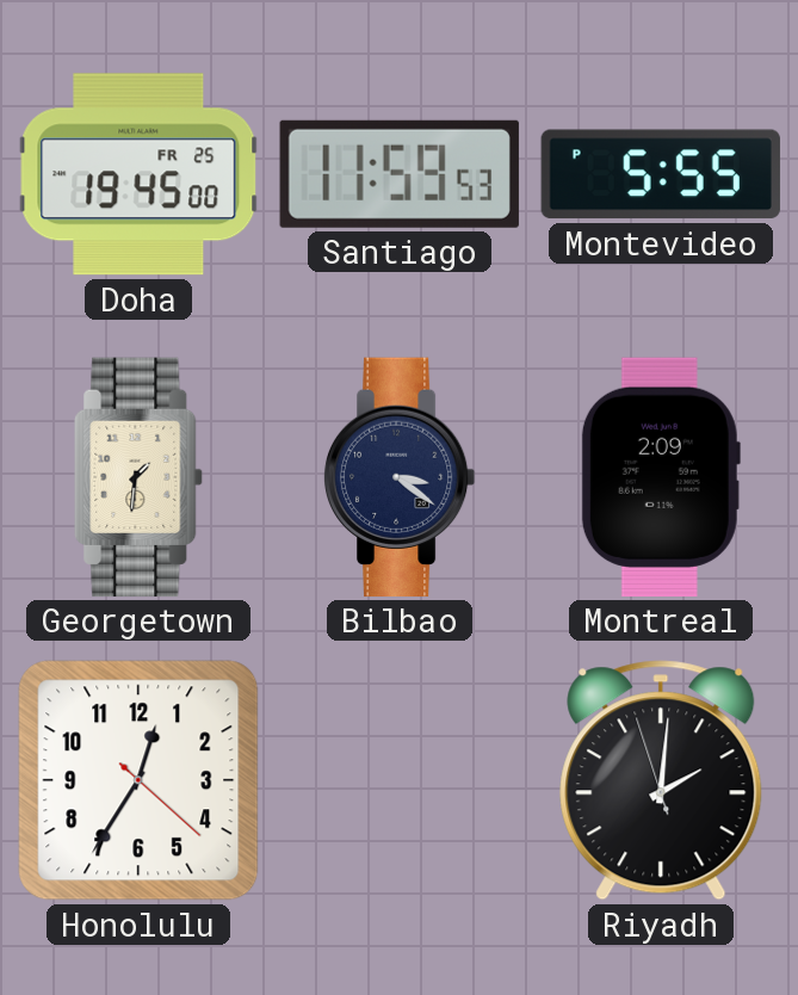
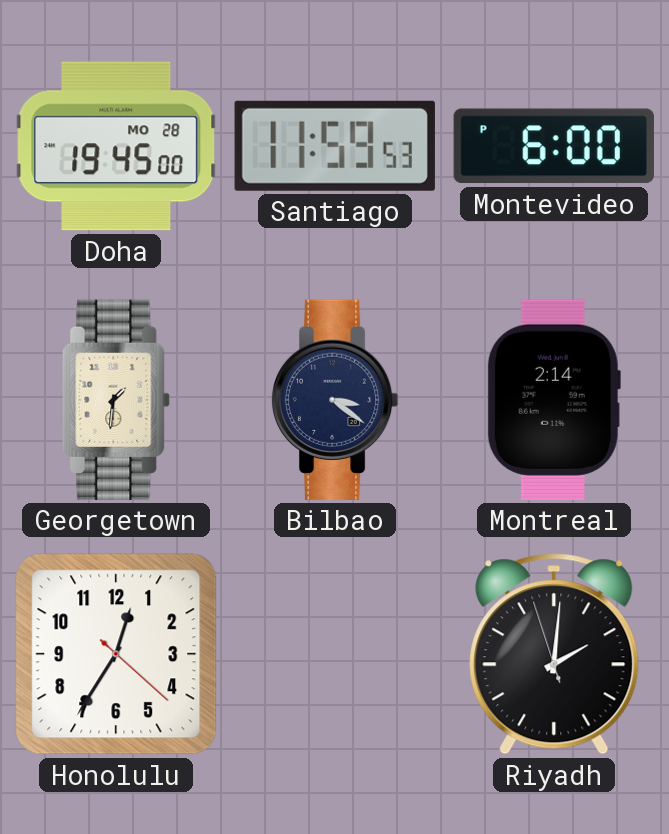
Doha date: FR 25 -> MO 28
Montevideo: 5:55 -> 6:00
Montreal: 2:09 -> 2:14
